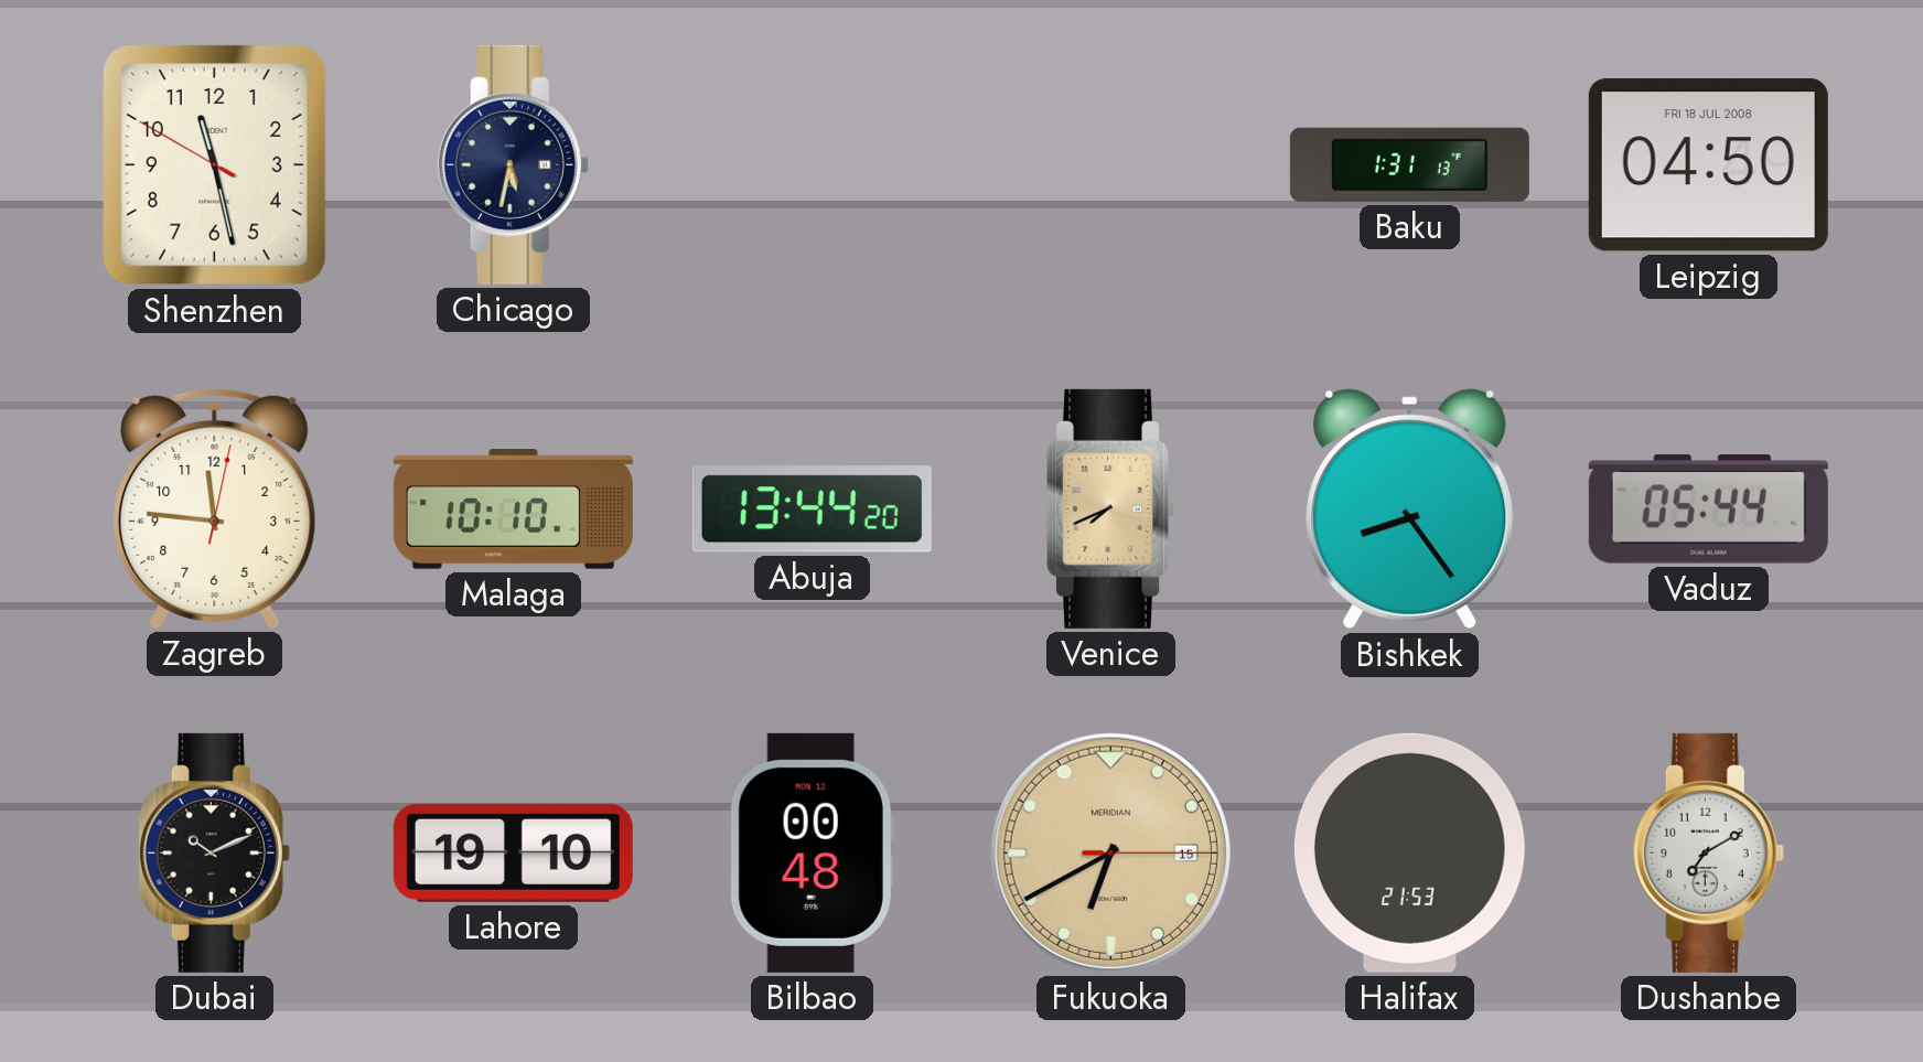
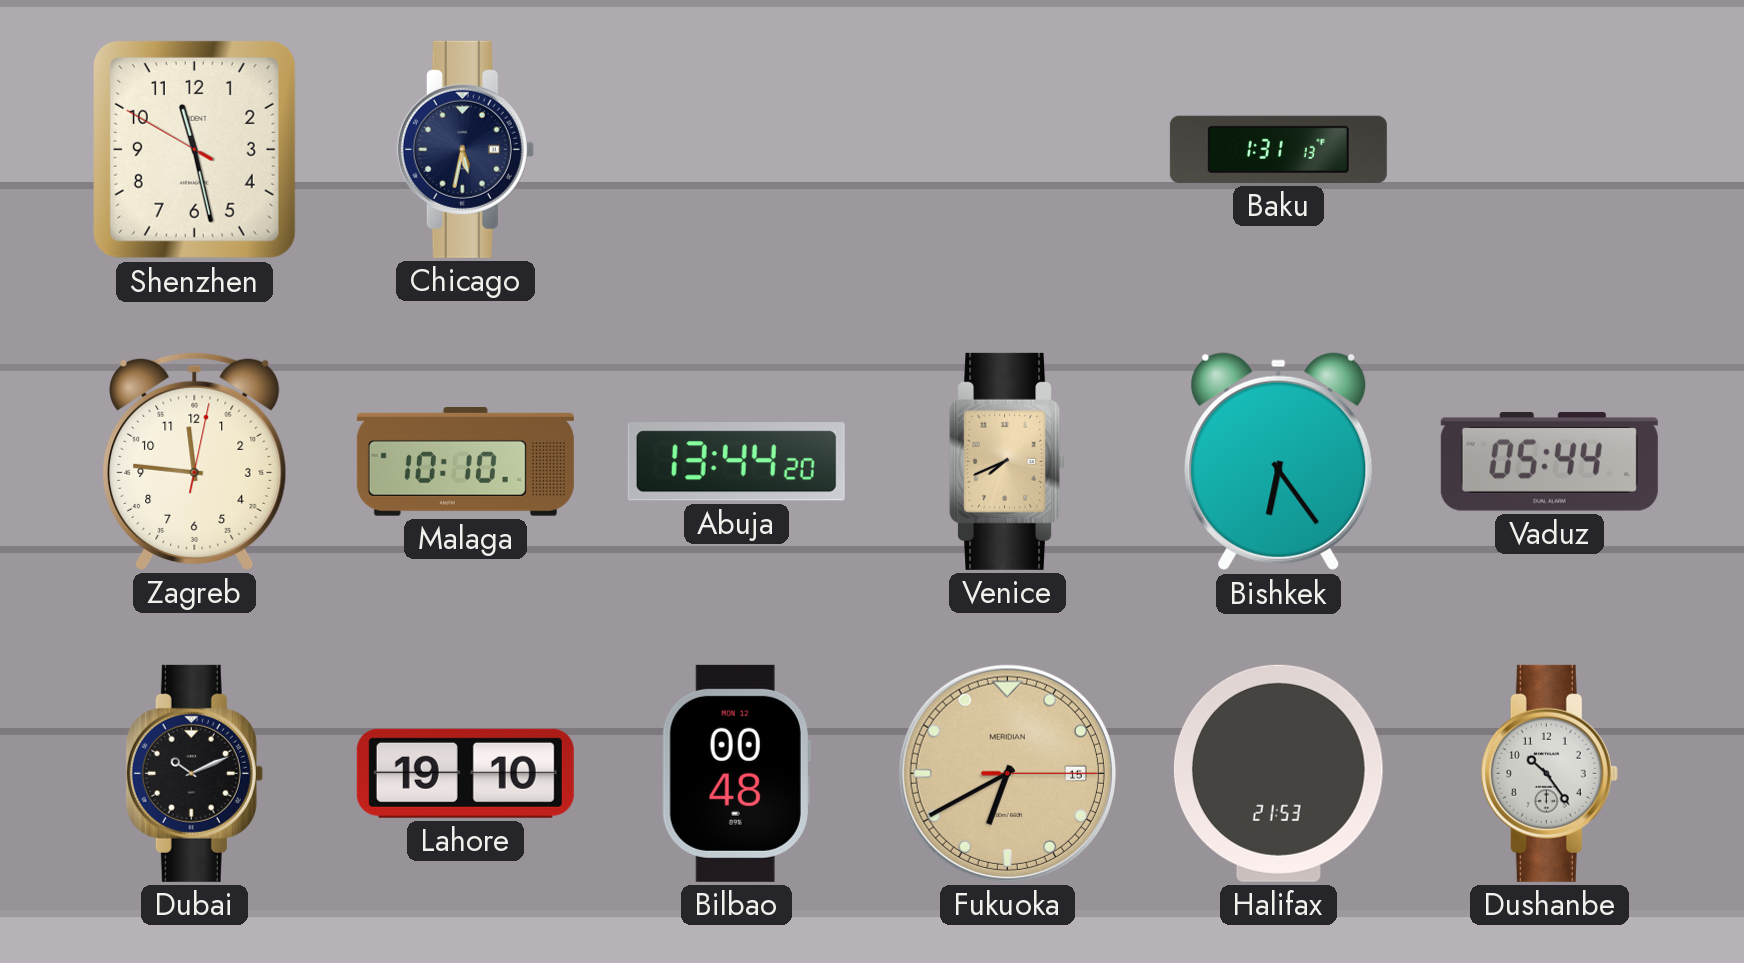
Leipzig: 04:50 -> none
Bishkek: 8:24 -> 6:24
Dushanbe: 7:10 -> 10:24
